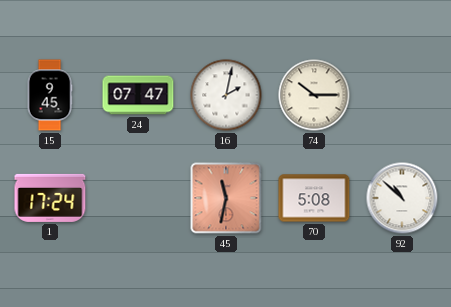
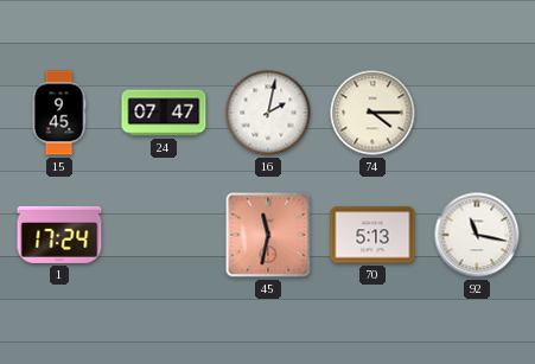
74: 10:15 -> 4:15
70: 5:08 -> 5:13
92: 10:52 -> 11:17
